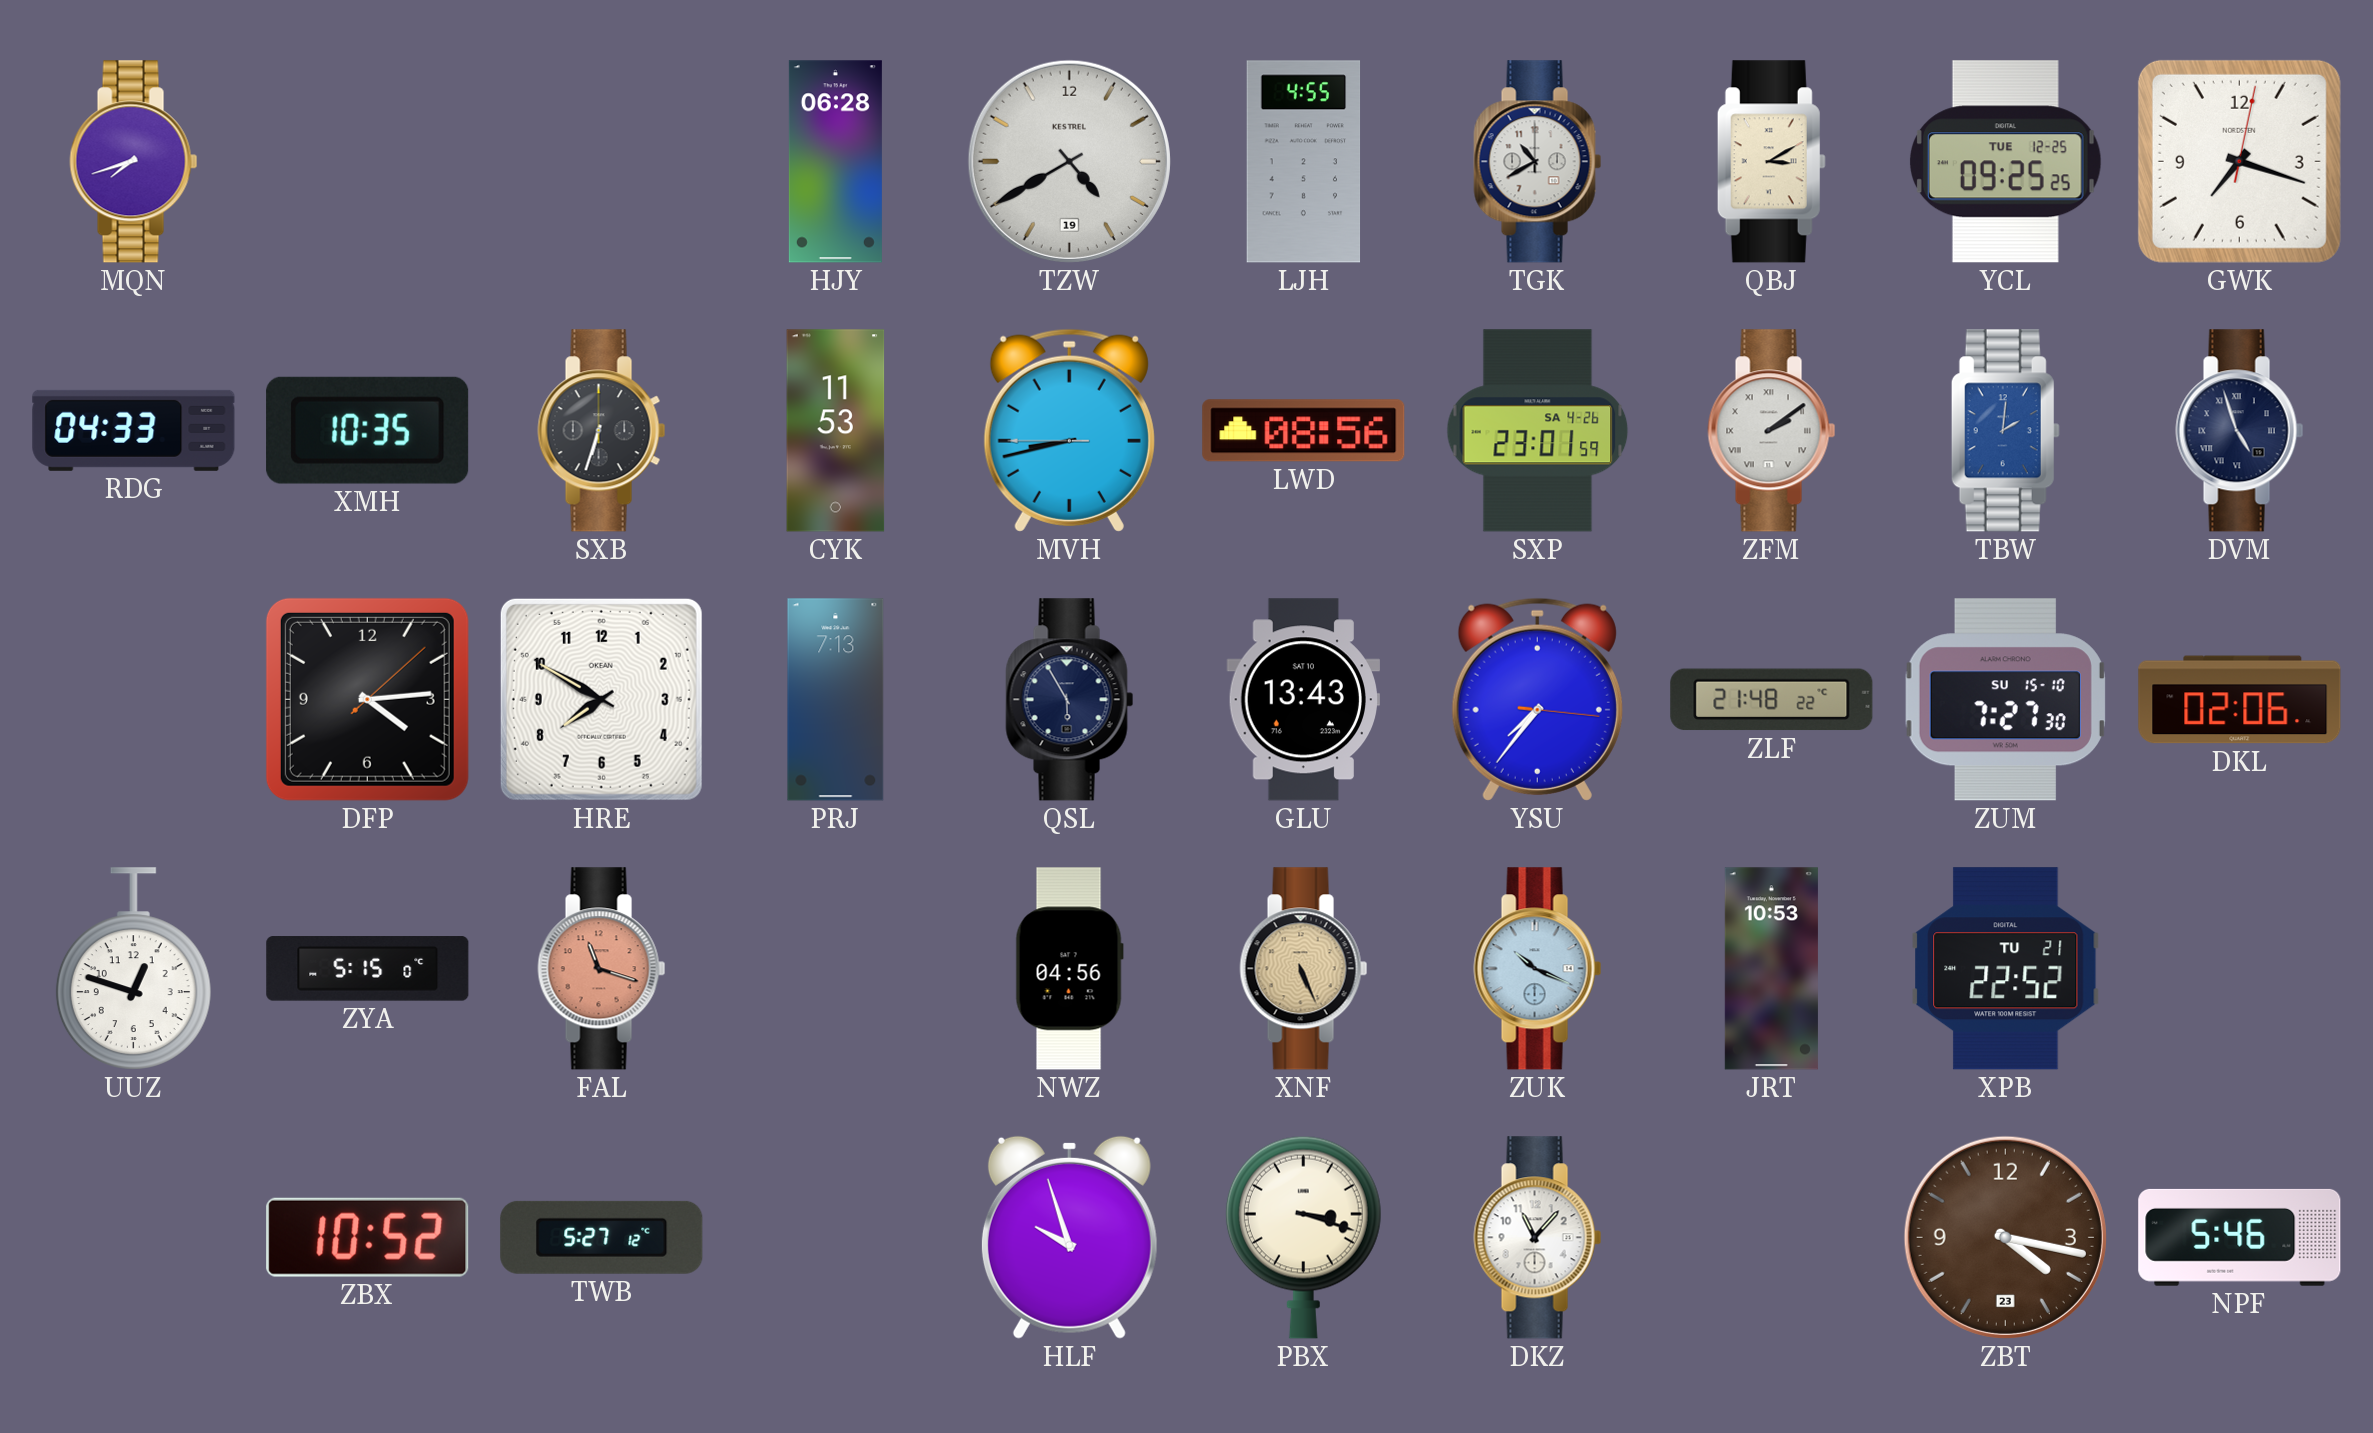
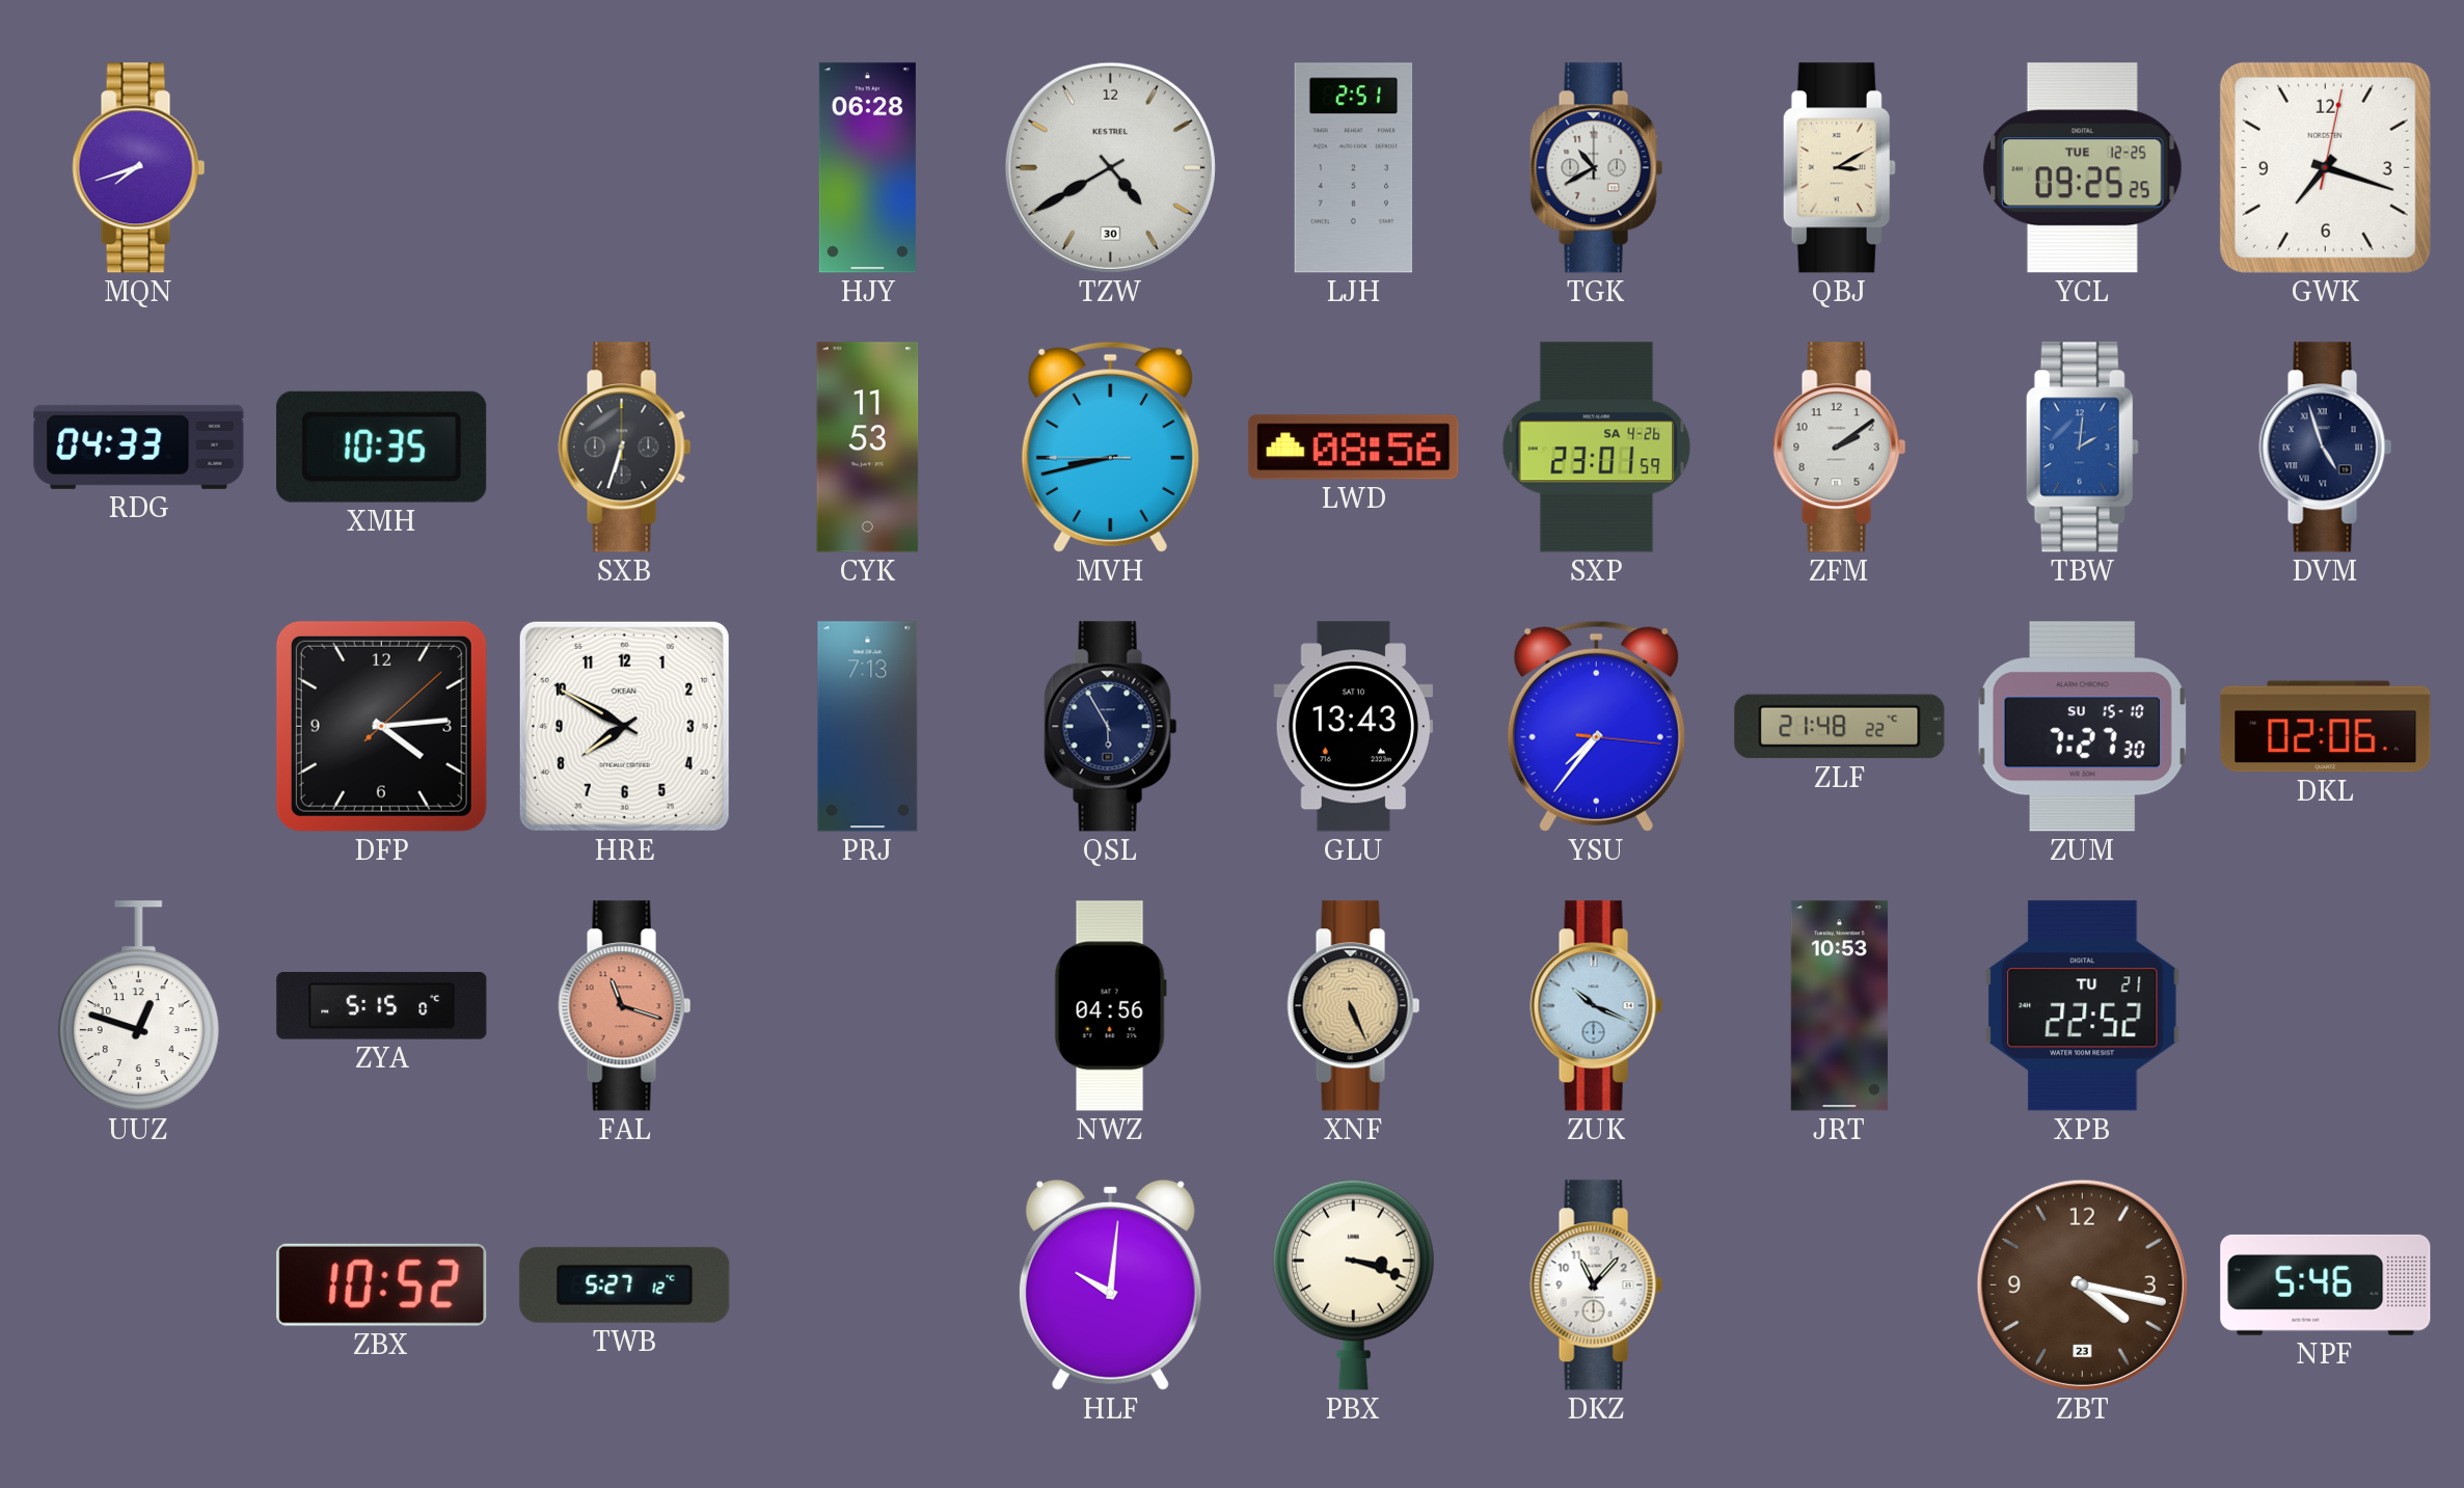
TZW date: 19 -> 30
LJH: 4:55 -> 2:51
ZFM numerals: Roman -> Arabic
HLF: 9:57 -> 10:01
